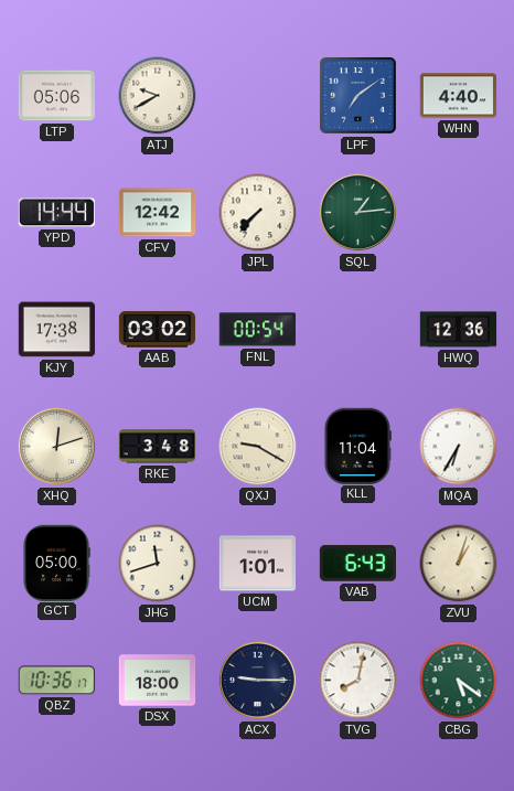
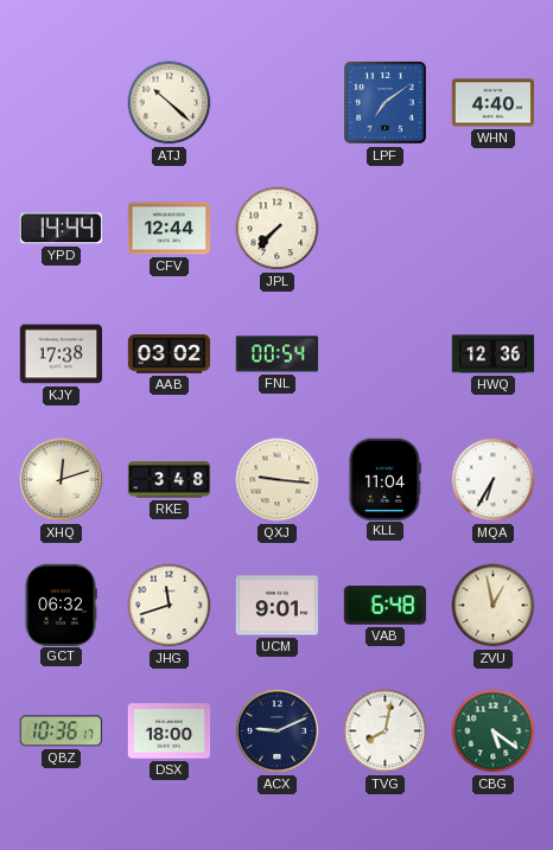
LTP: 05:06 -> none
ATJ: 9:40 -> 10:22
CFV: 12:42 -> 12:44
SQL: 1:14 -> none
QXJ: 9:20 -> 9:16
GCT: 05:00 -> 06:32
UCM: 1:01 -> 9:01
VAB: 6:43 -> 6:48
ZVU: 1:03 -> 12:58
ACX: 9:15 -> 9:11
